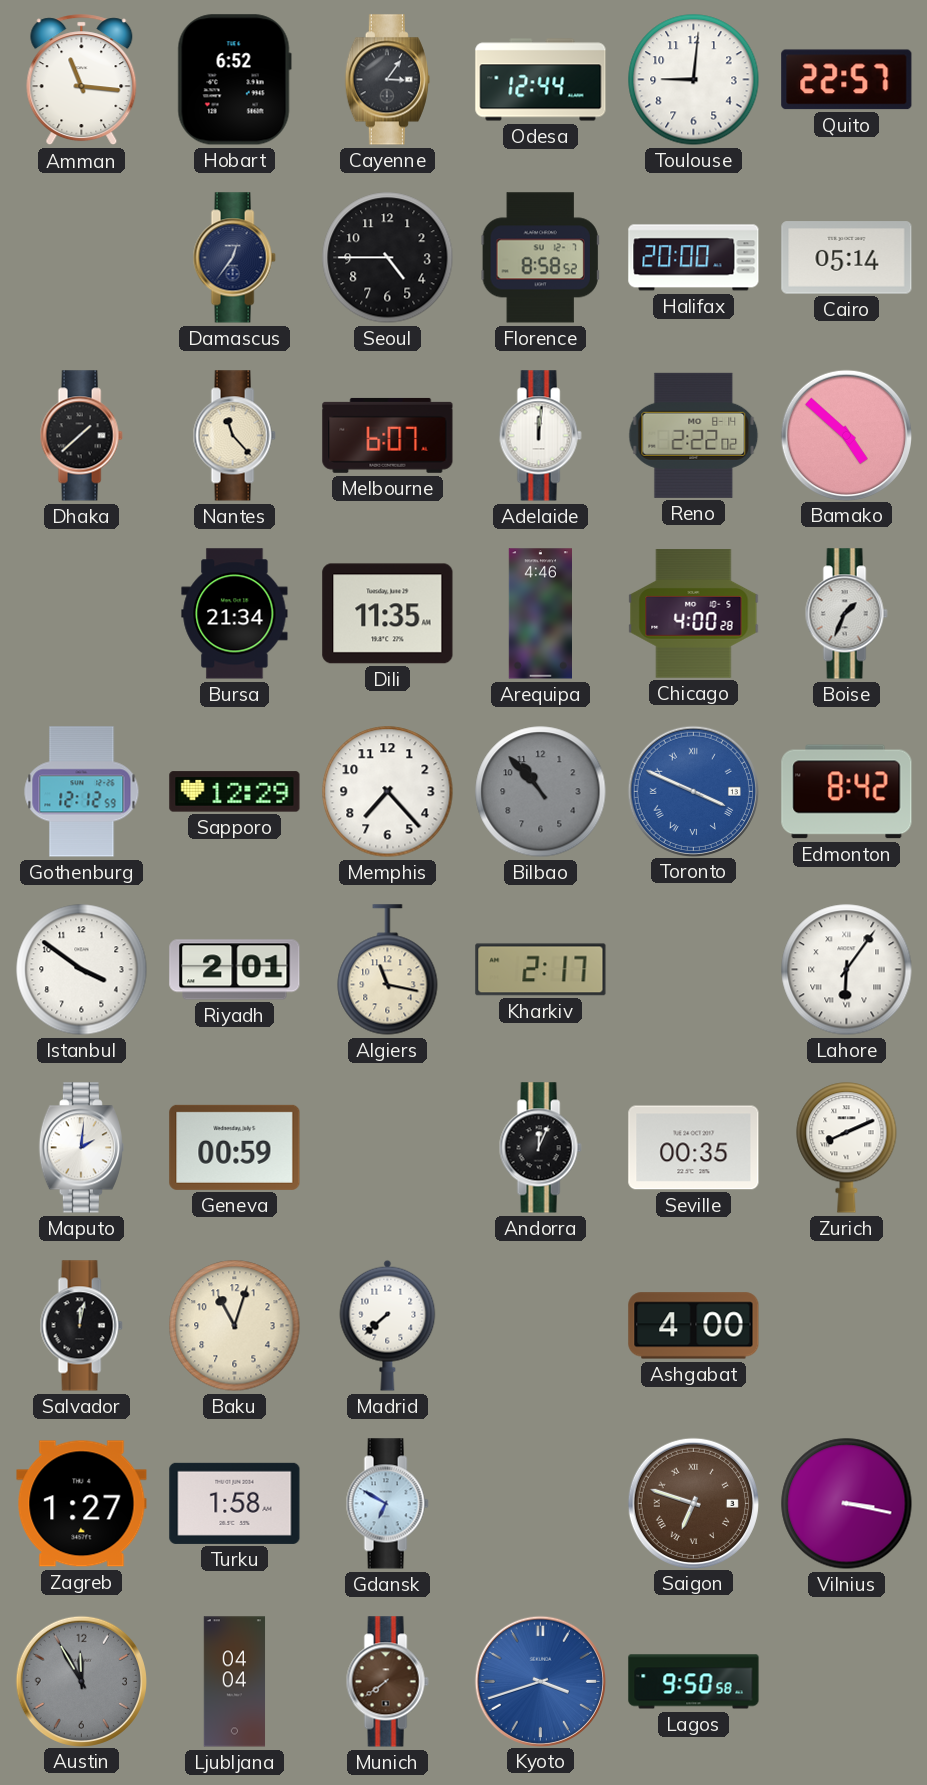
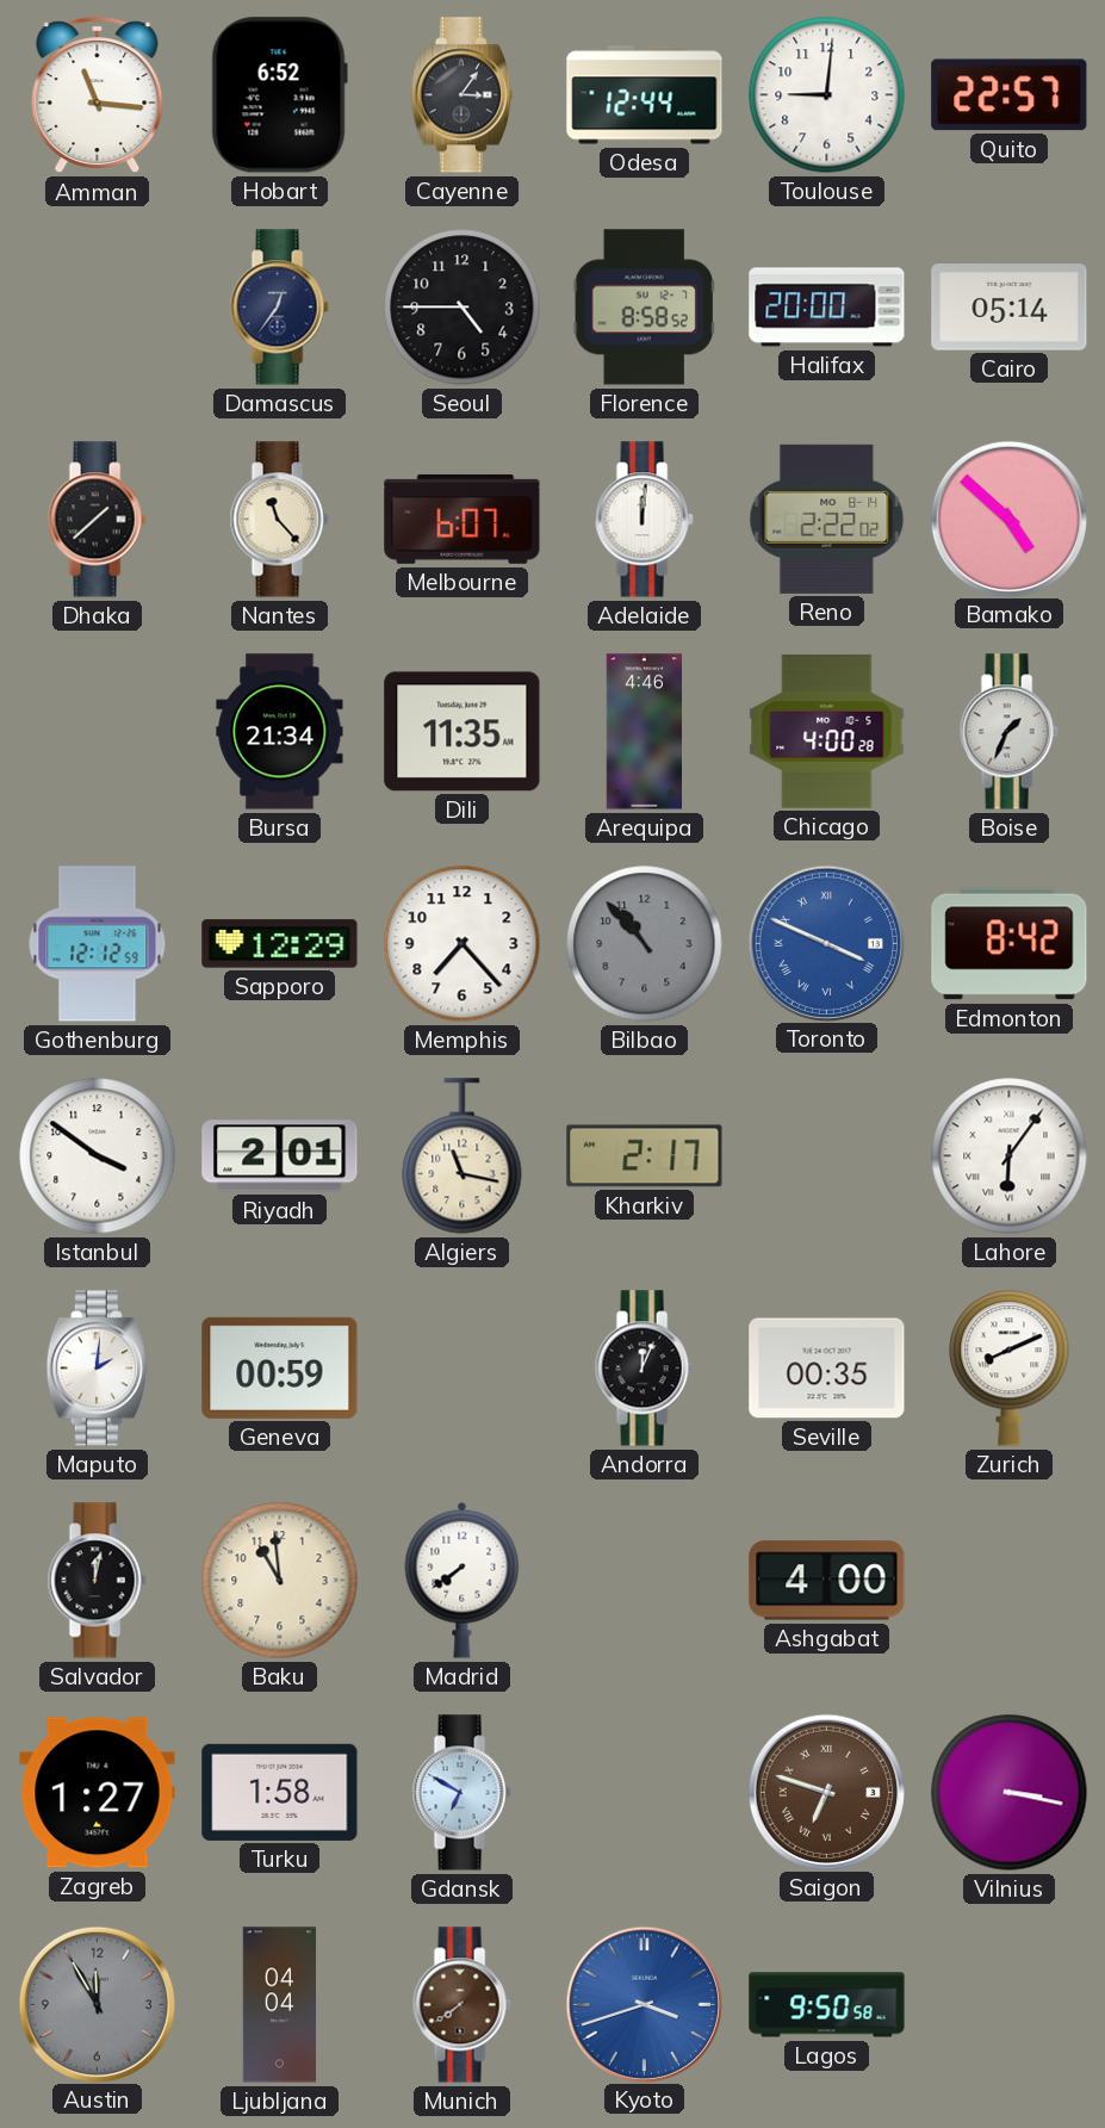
Baku: 11:03 -> 10:59
Madrid: 7:38 -> 7:39
